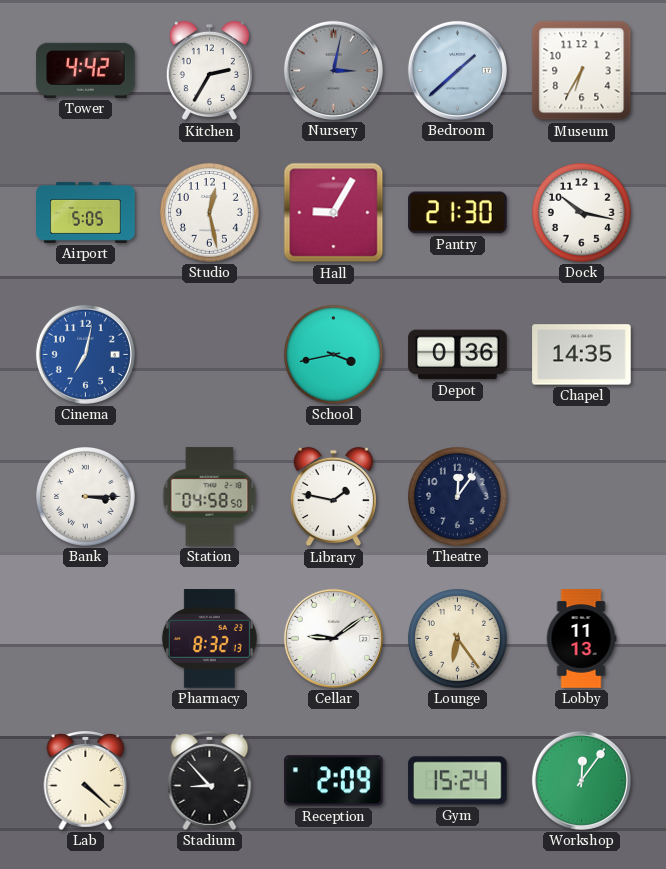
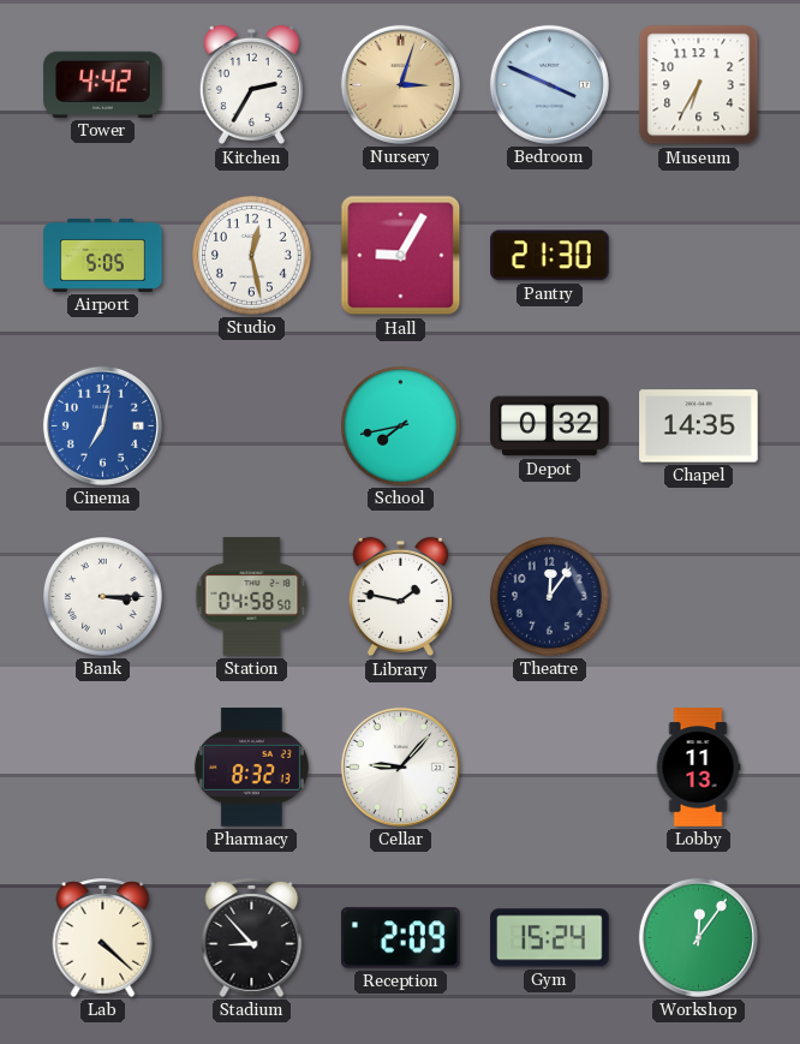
Nursery: 3:02 -> 3:03
Nursery dial: grey -> champagne
Bedroom: 1:38 -> 3:49
Dock: 10:17 -> none
School: 3:43 -> 7:43
Depot: 0:36 -> 0:32
Cellar: 9:09 -> 9:07
Lounge: 6:24 -> none
